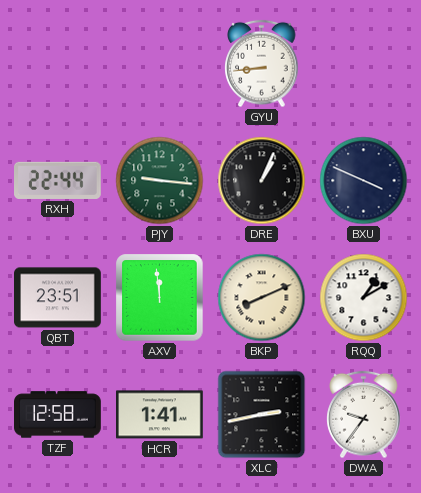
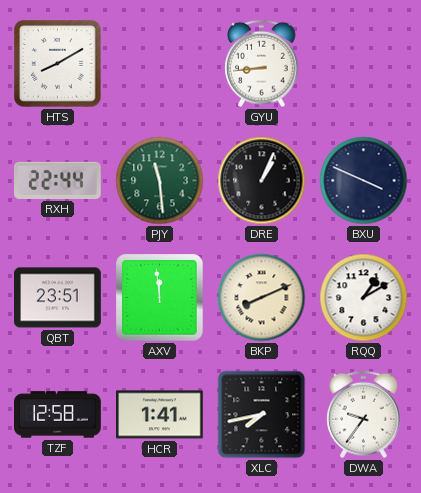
HTS: none -> 8:10
PJY: 9:16 -> 11:29
XLC: 2:43 -> 7:43
